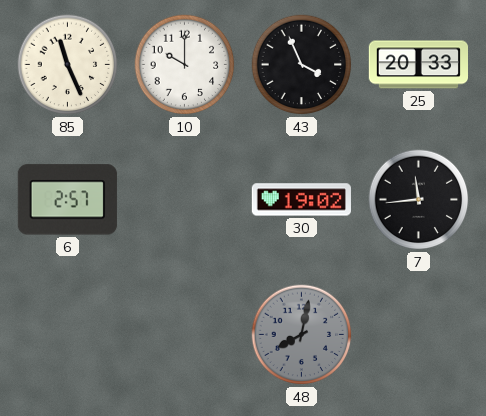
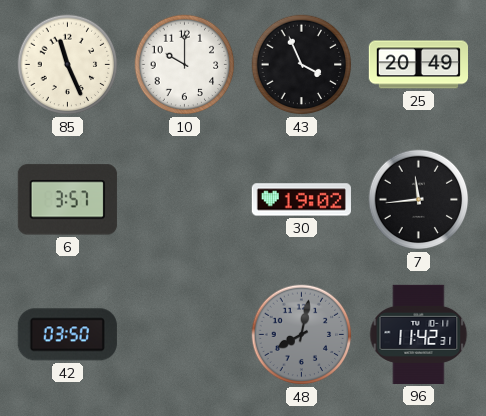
25: 20:33 -> 20:49
6: 2:57 -> 3:57
42: none -> 03:50
96: none -> 11:42
